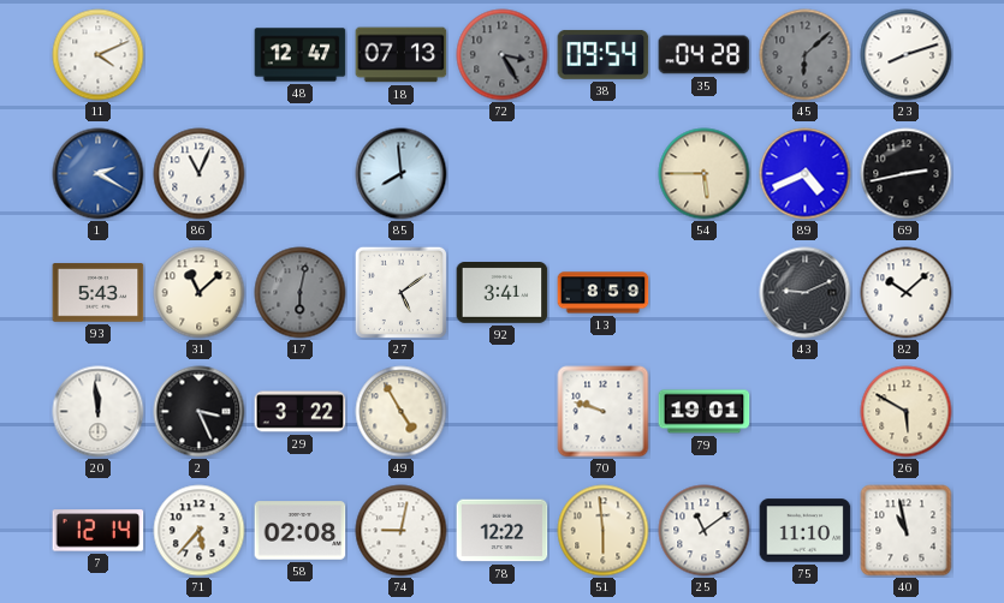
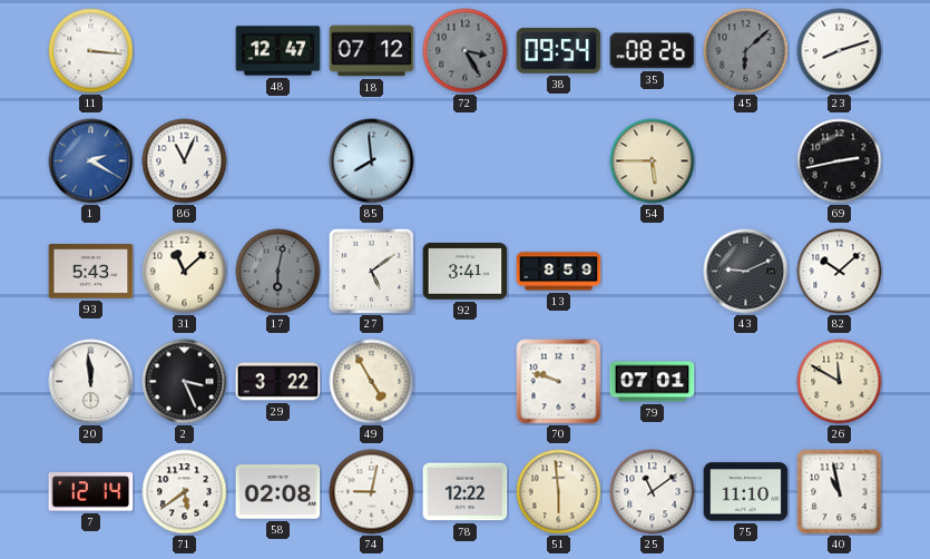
11: 4:11 -> 3:16
18: 07:13 -> 07:12
35: 04:28 -> 08:26
89: 4:41 -> none
79: 19:01 -> 07:01
26: 5:50 -> 11:50
71: 5:37 -> 5:39
